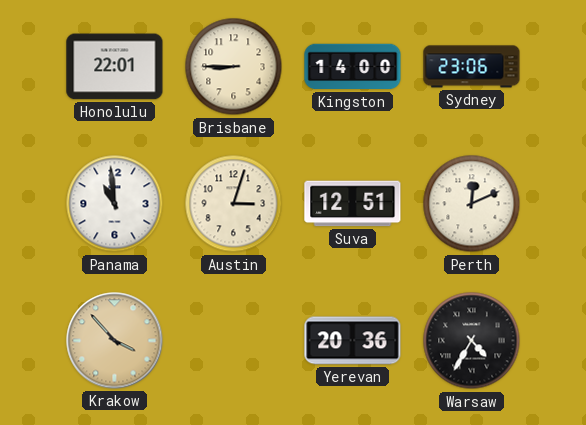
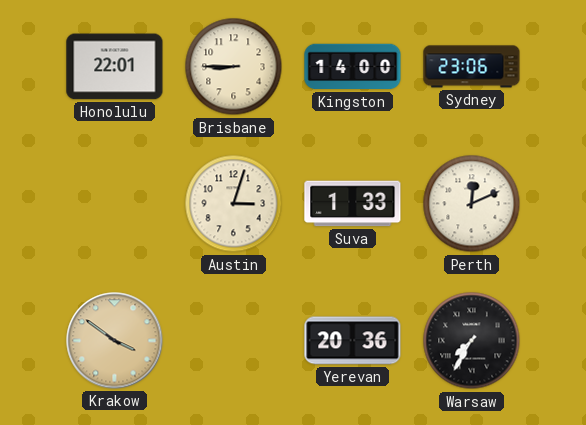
Panama: 10:59 -> none
Suva: 12:51 -> 1:33
Krakow: 3:53 -> 3:51
Warsaw: 4:35 -> 7:35
